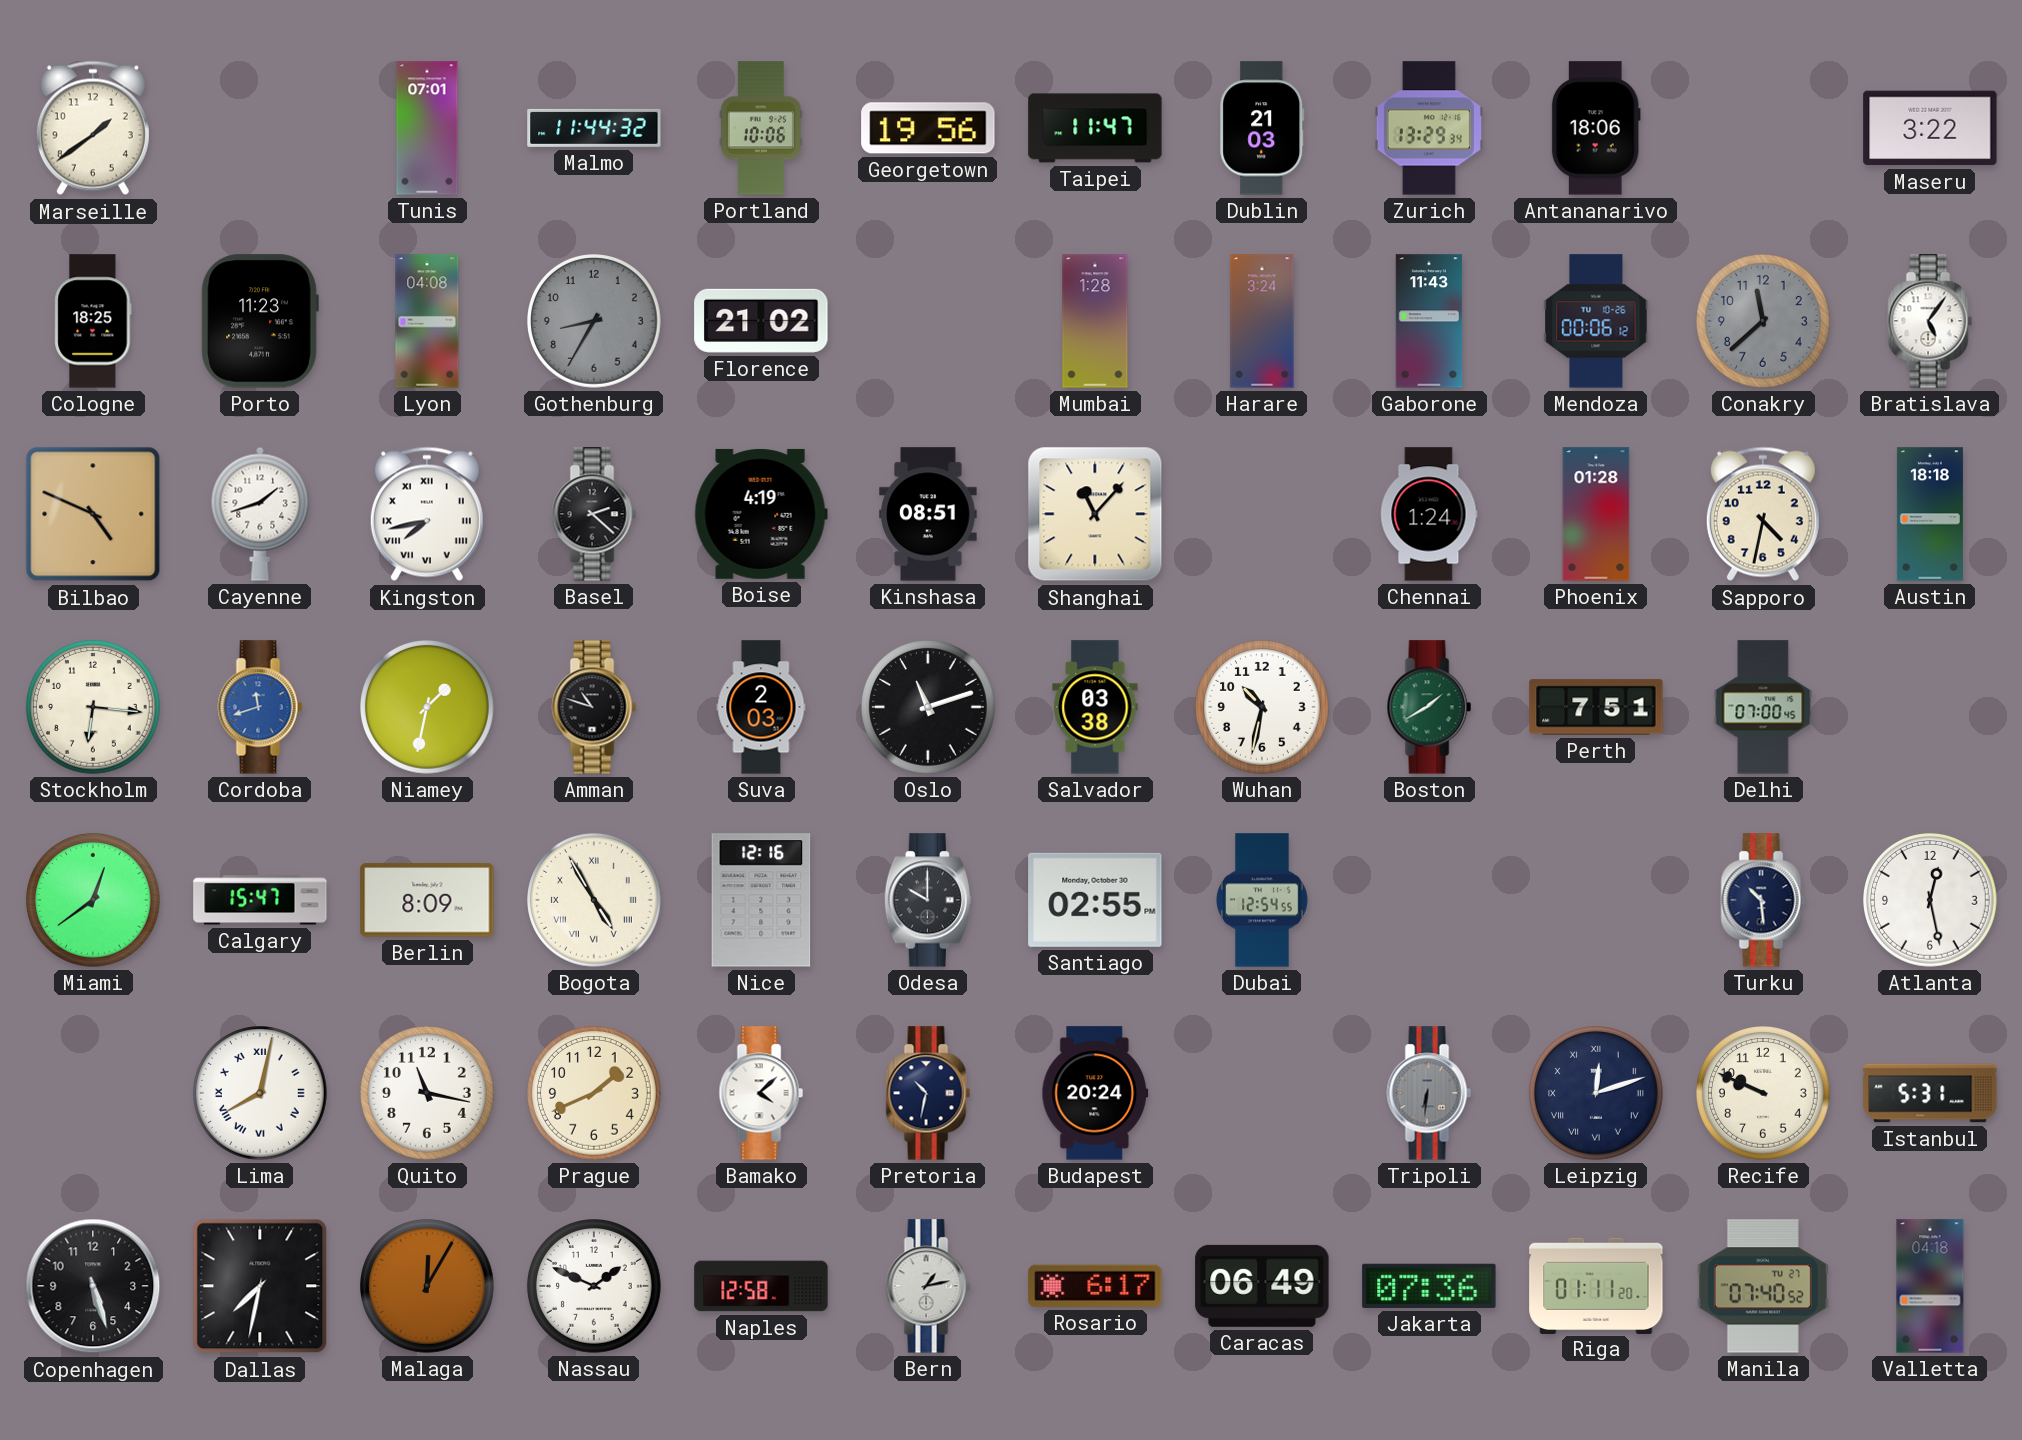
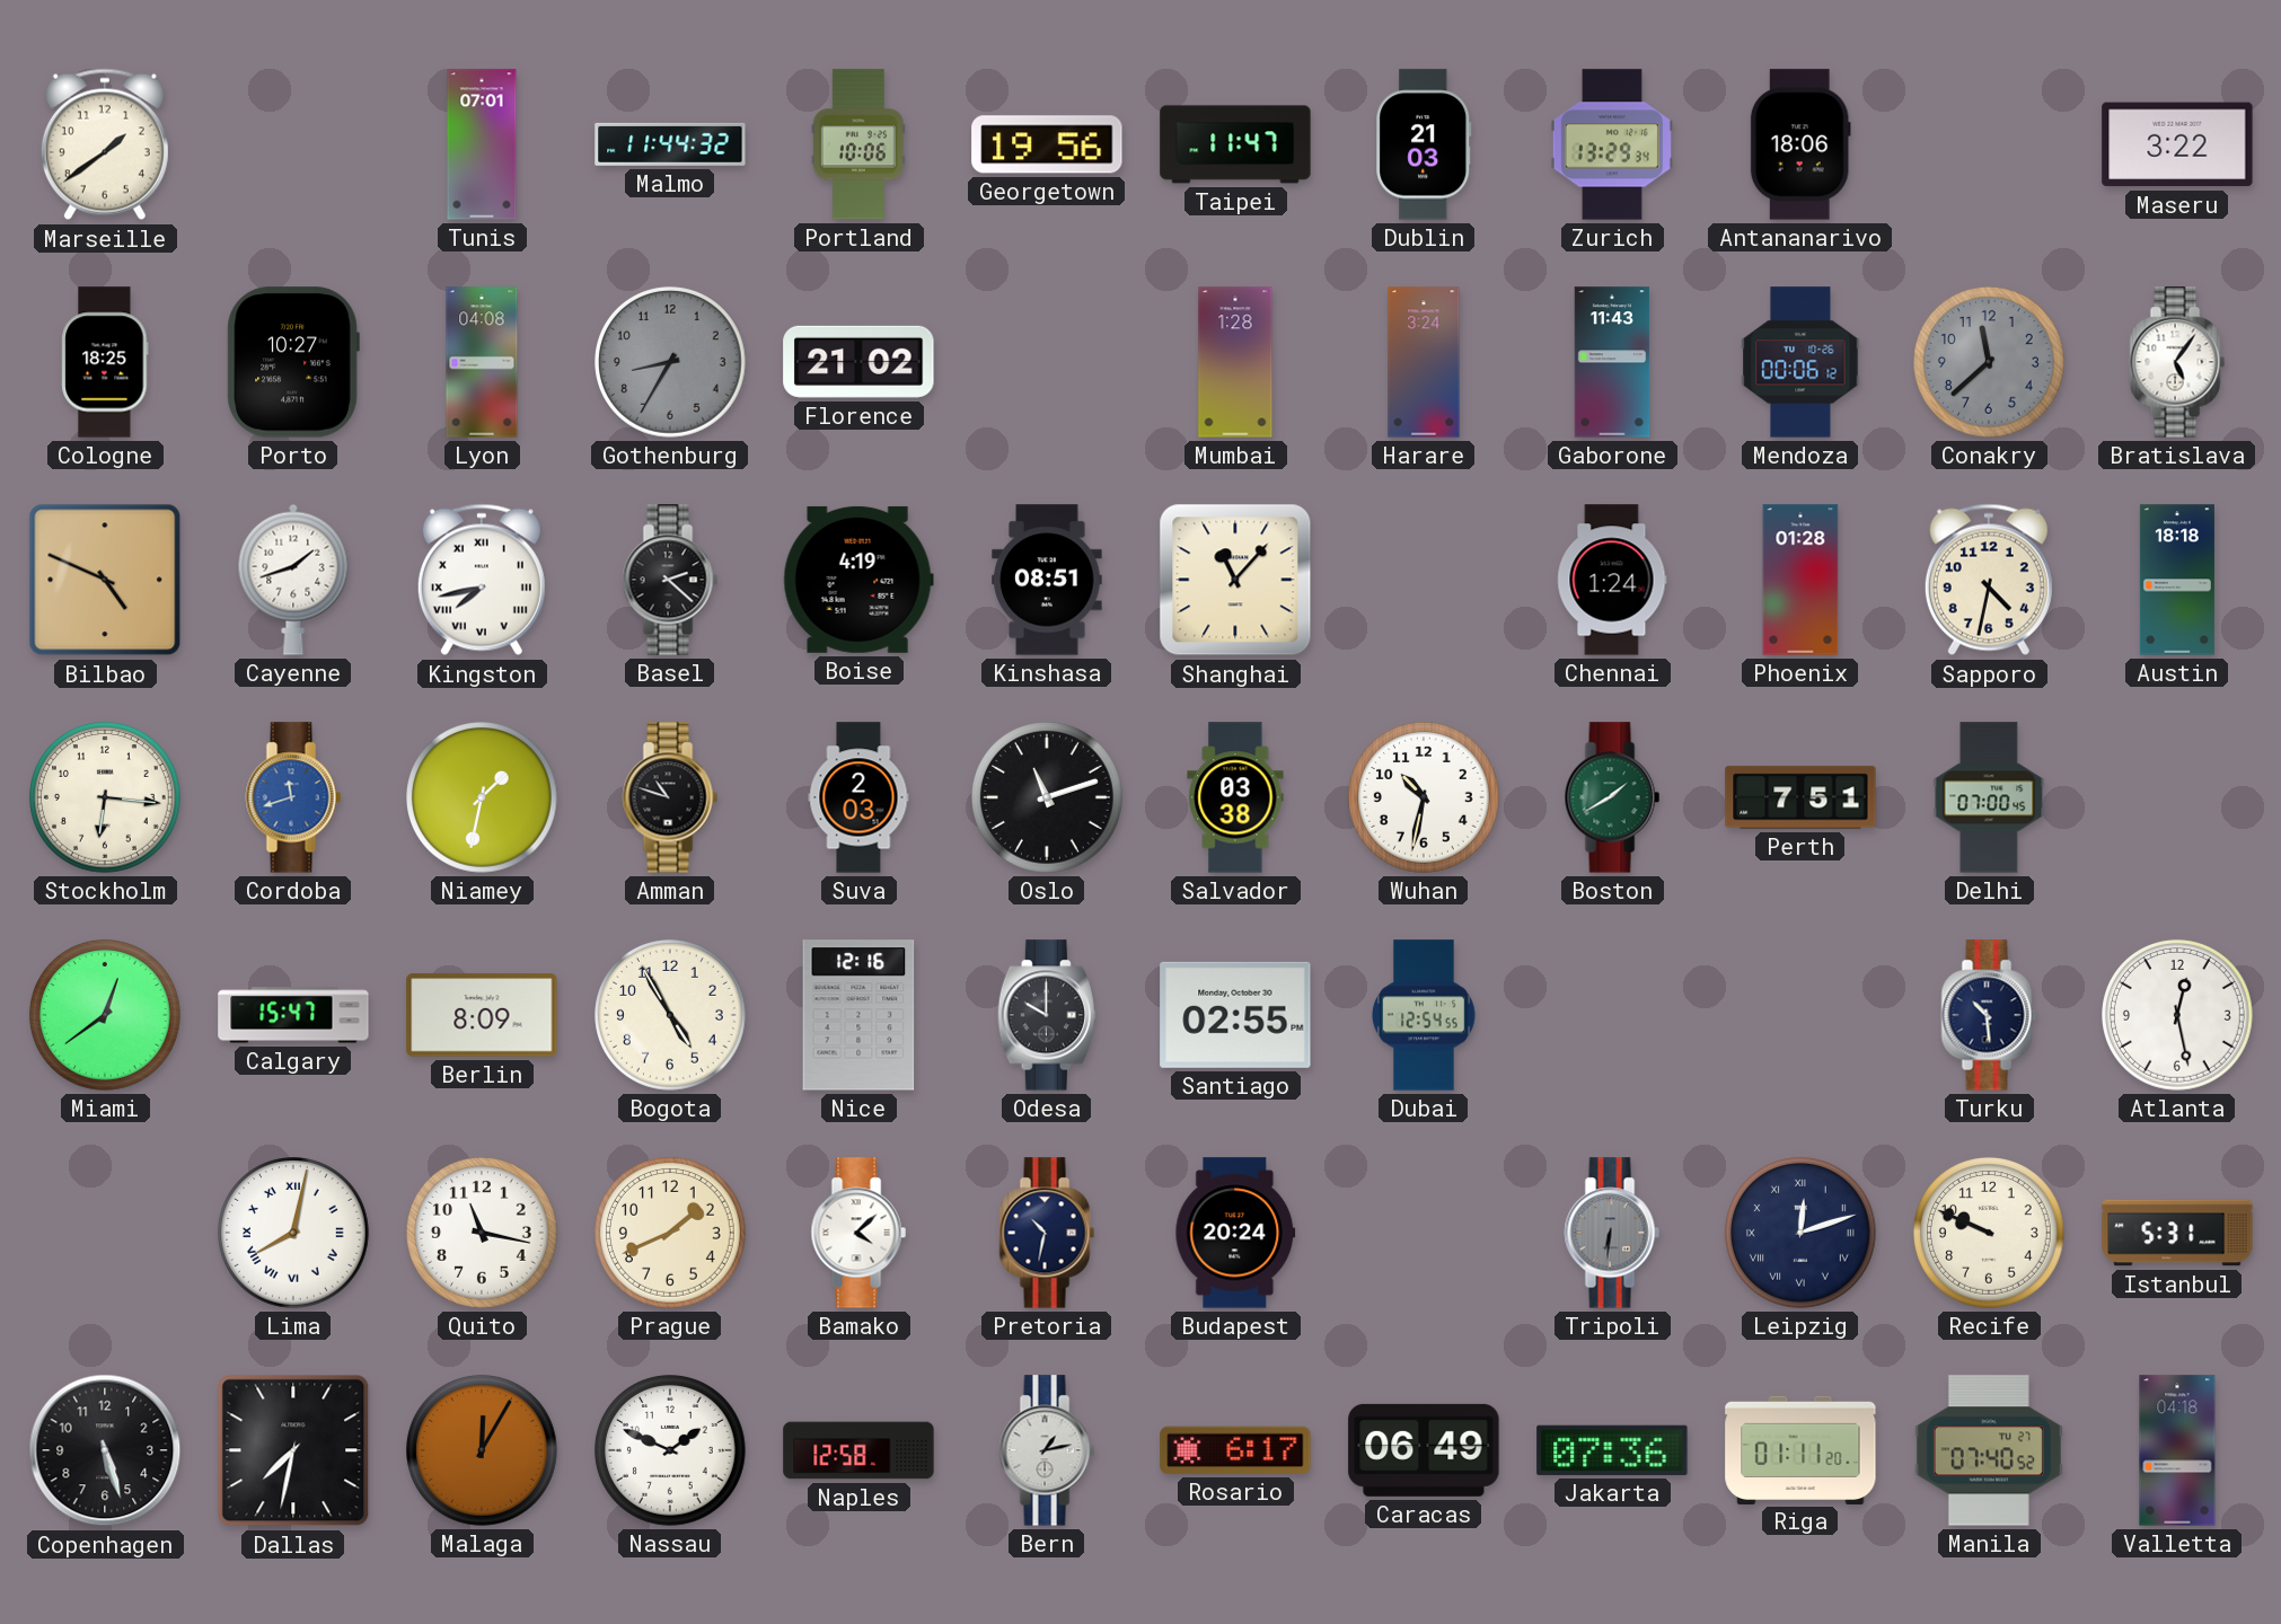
Porto: 11:23 -> 10:27
Bogota numerals: Roman -> Arabic
